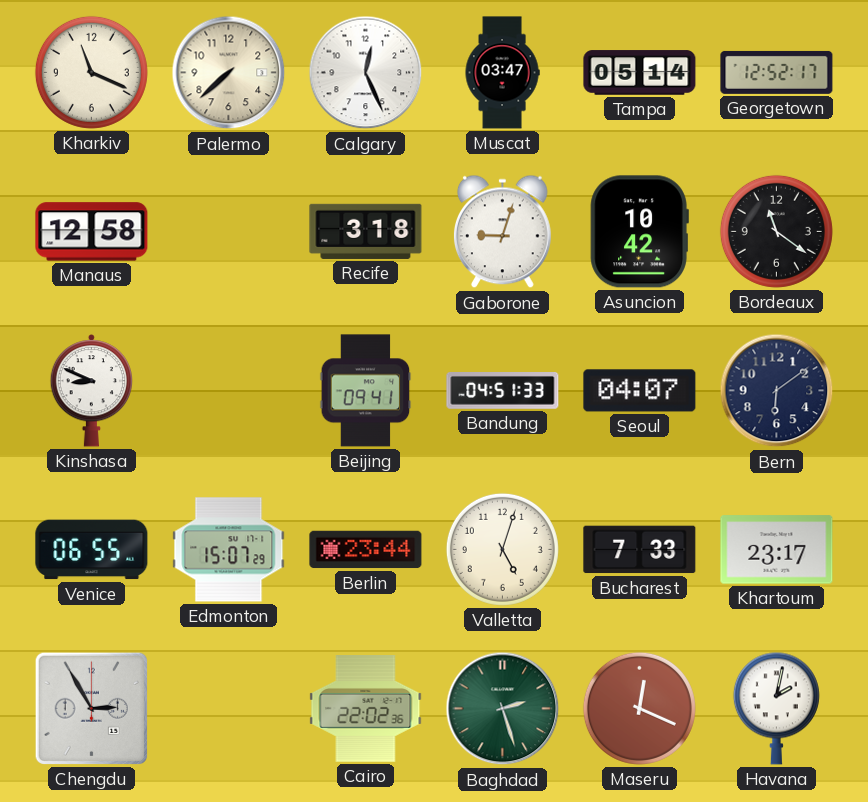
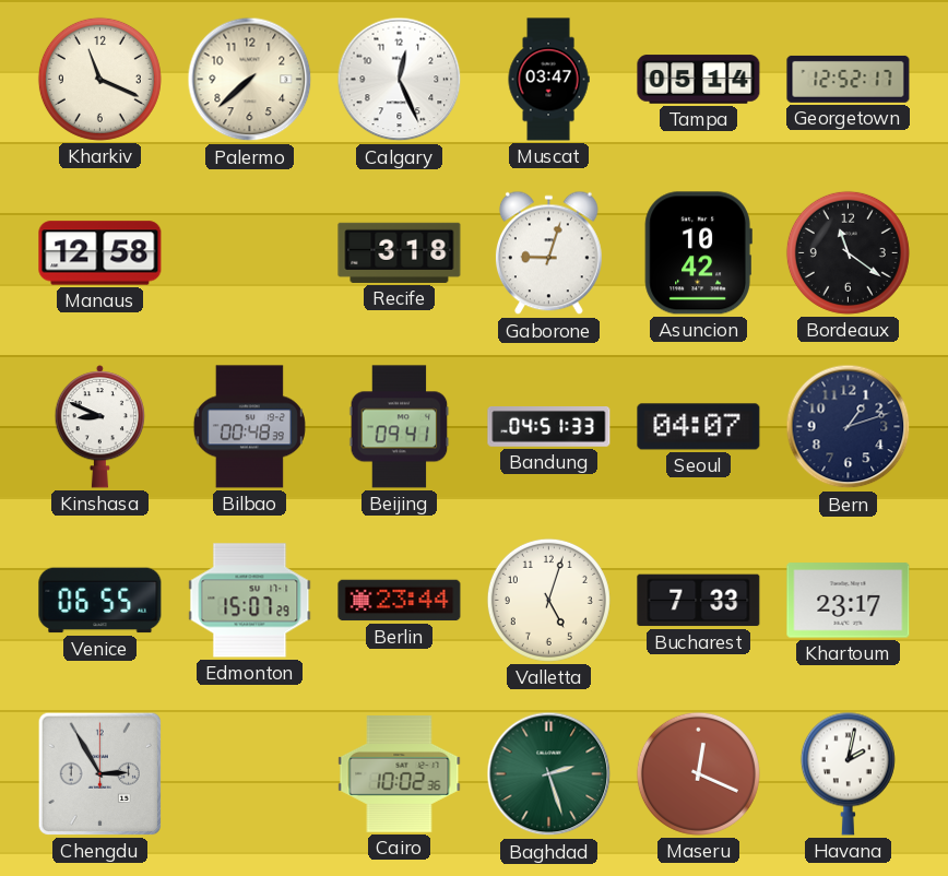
Bilbao: none -> 00:48
Bern: 6:09 -> 1:12
Cairo: 22:02 -> 10:02
